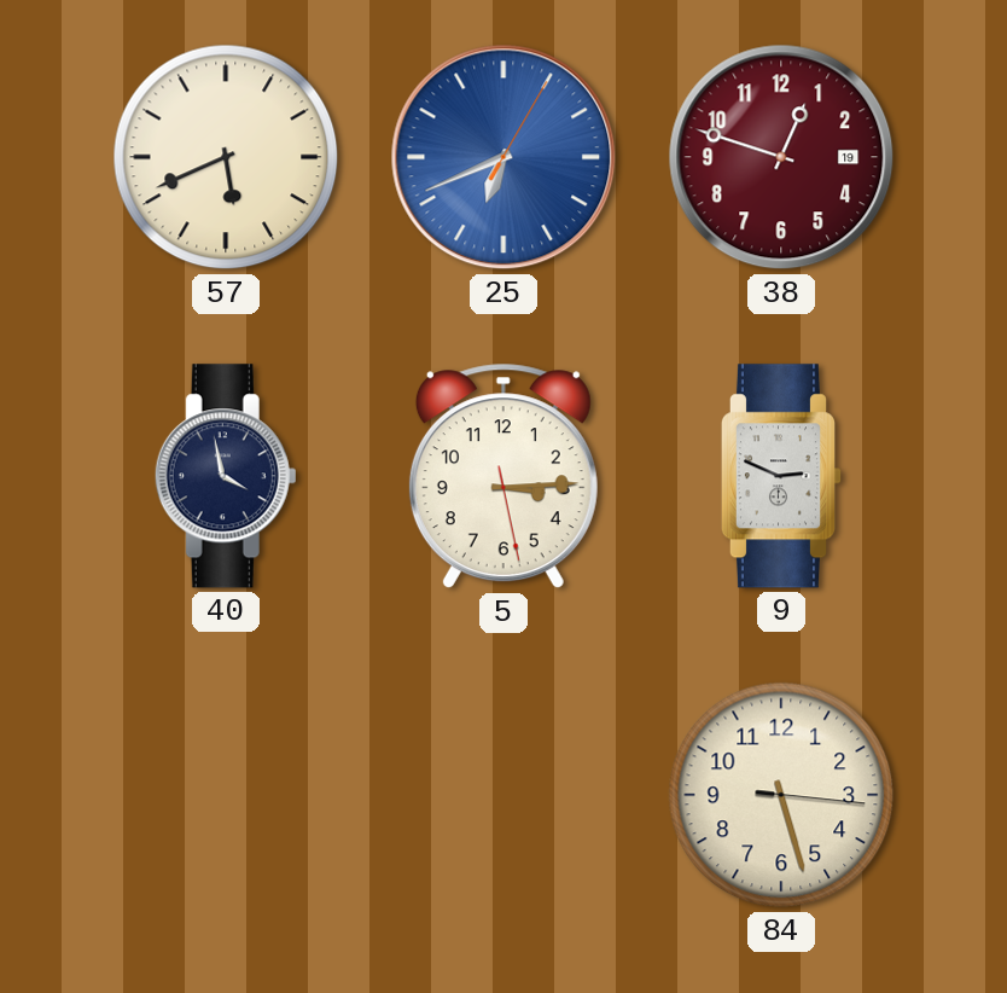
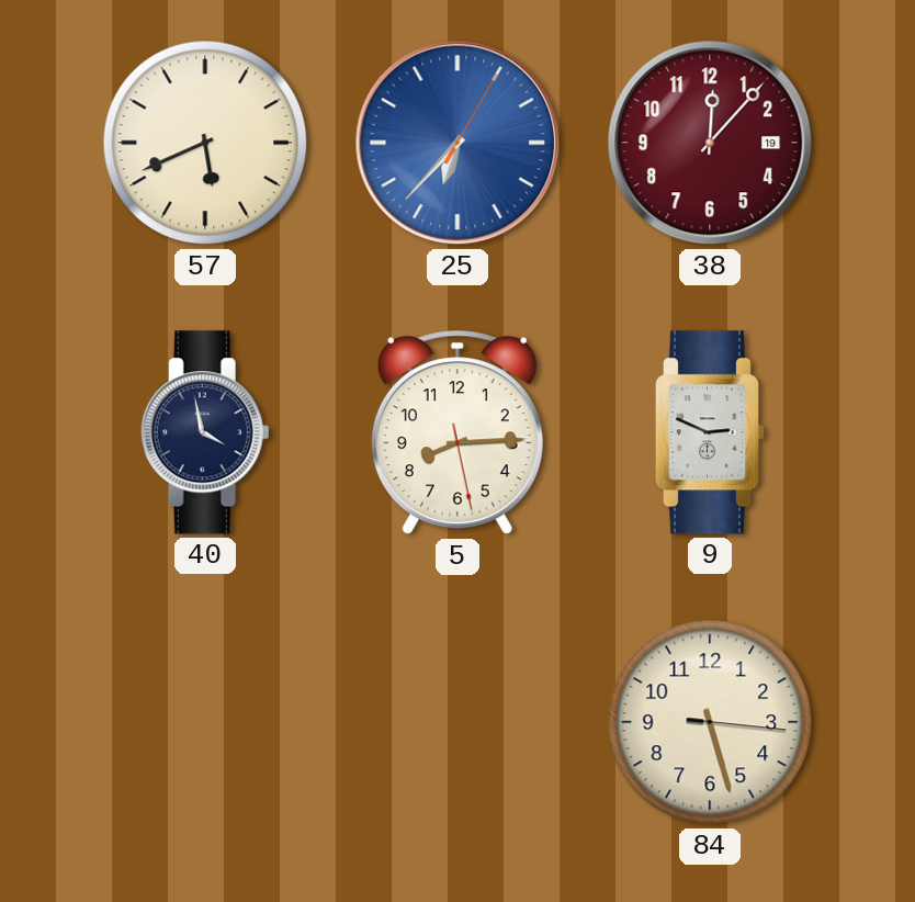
25: 6:41 -> 6:37
38: 12:48 -> 12:07
5: 3:14 -> 8:14
